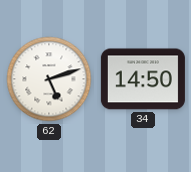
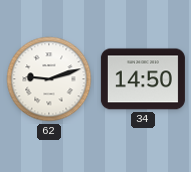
62: 5:12 -> 9:12
